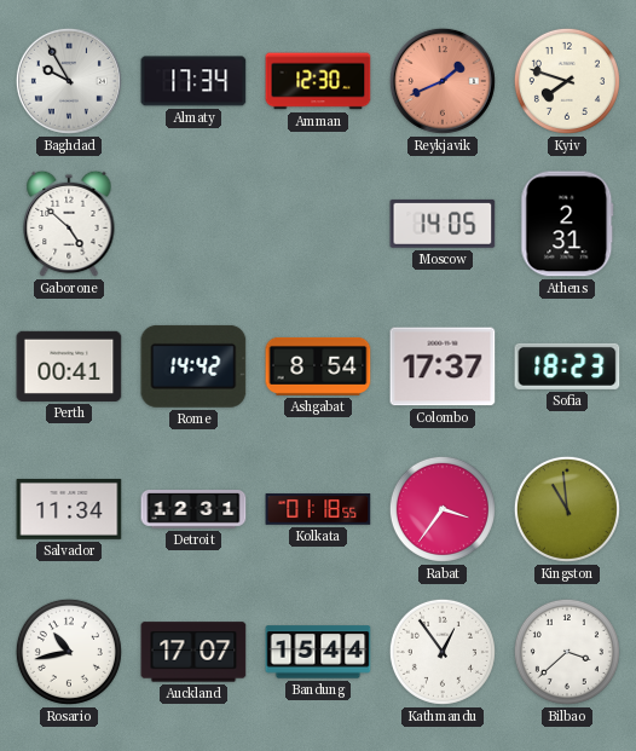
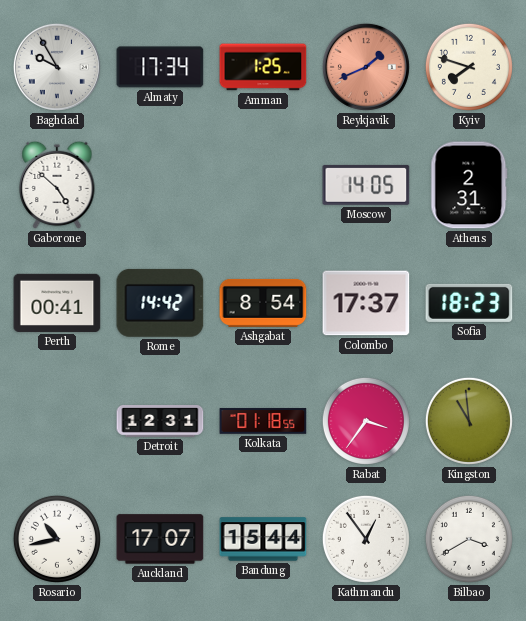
Amman: 12:30 -> 1:25
Salvador: 11:34 -> none
Bilbao: 3:38 -> 3:40
